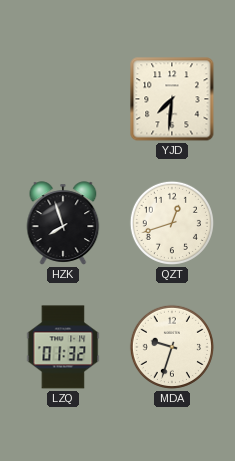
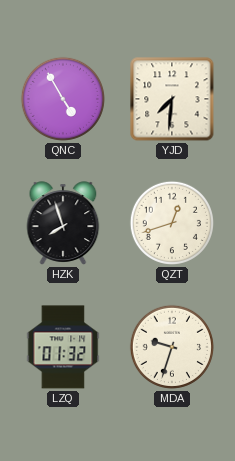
QNC: none -> 4:55
